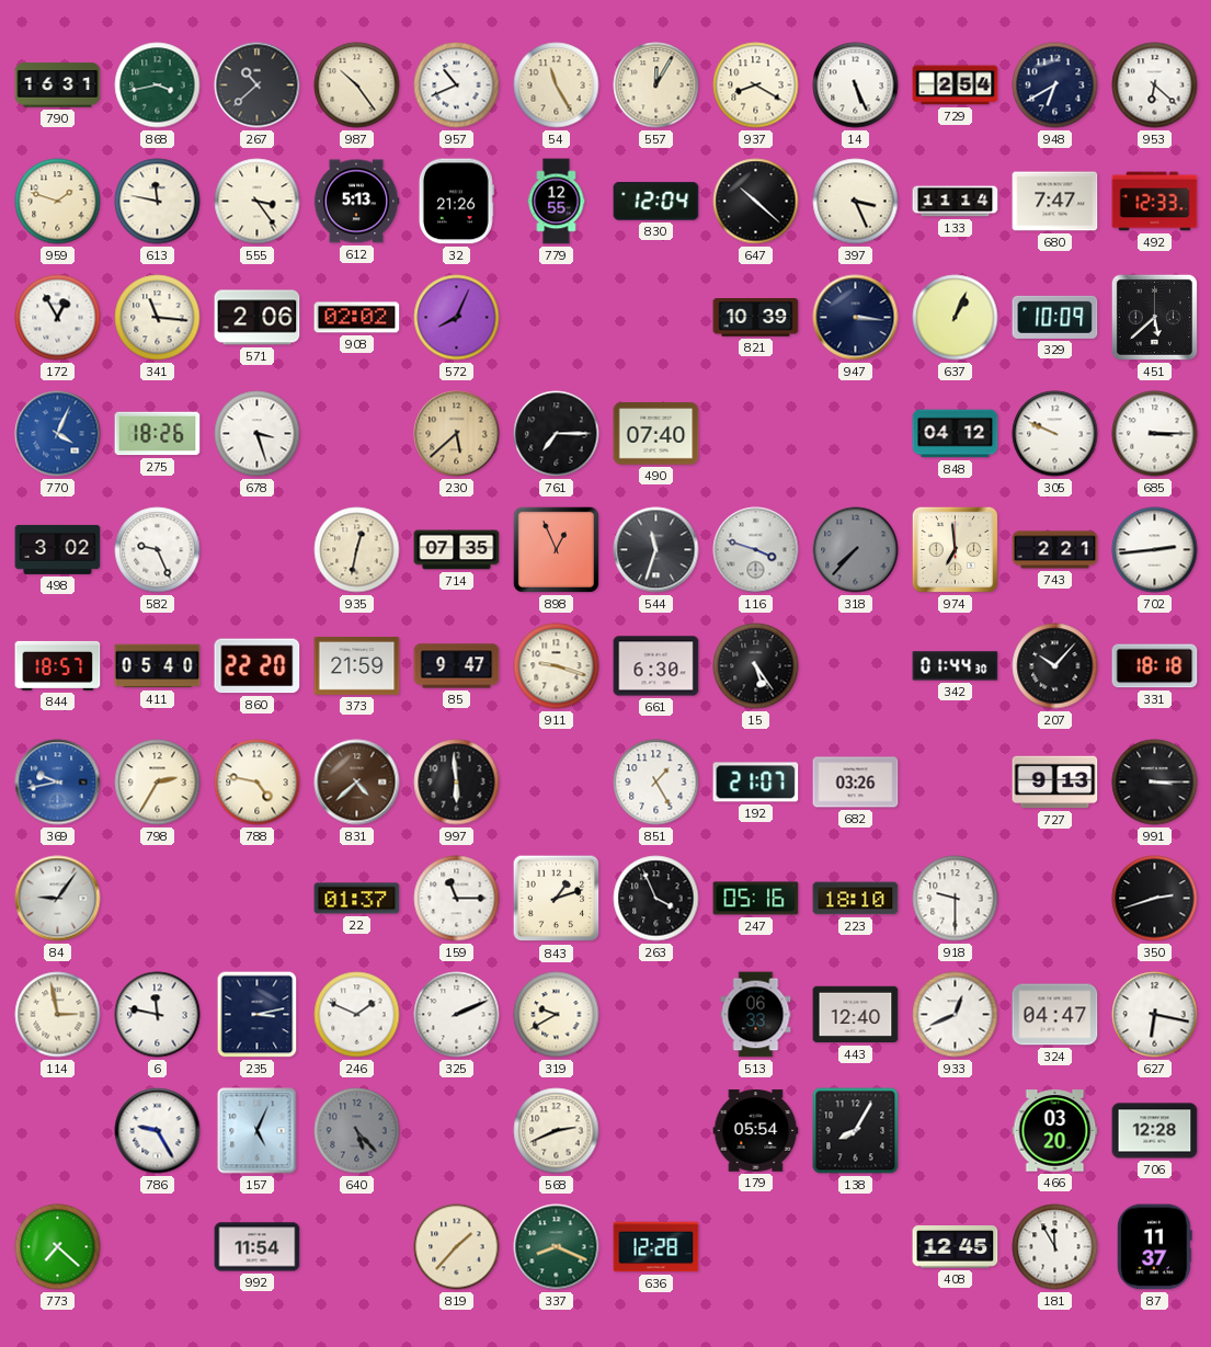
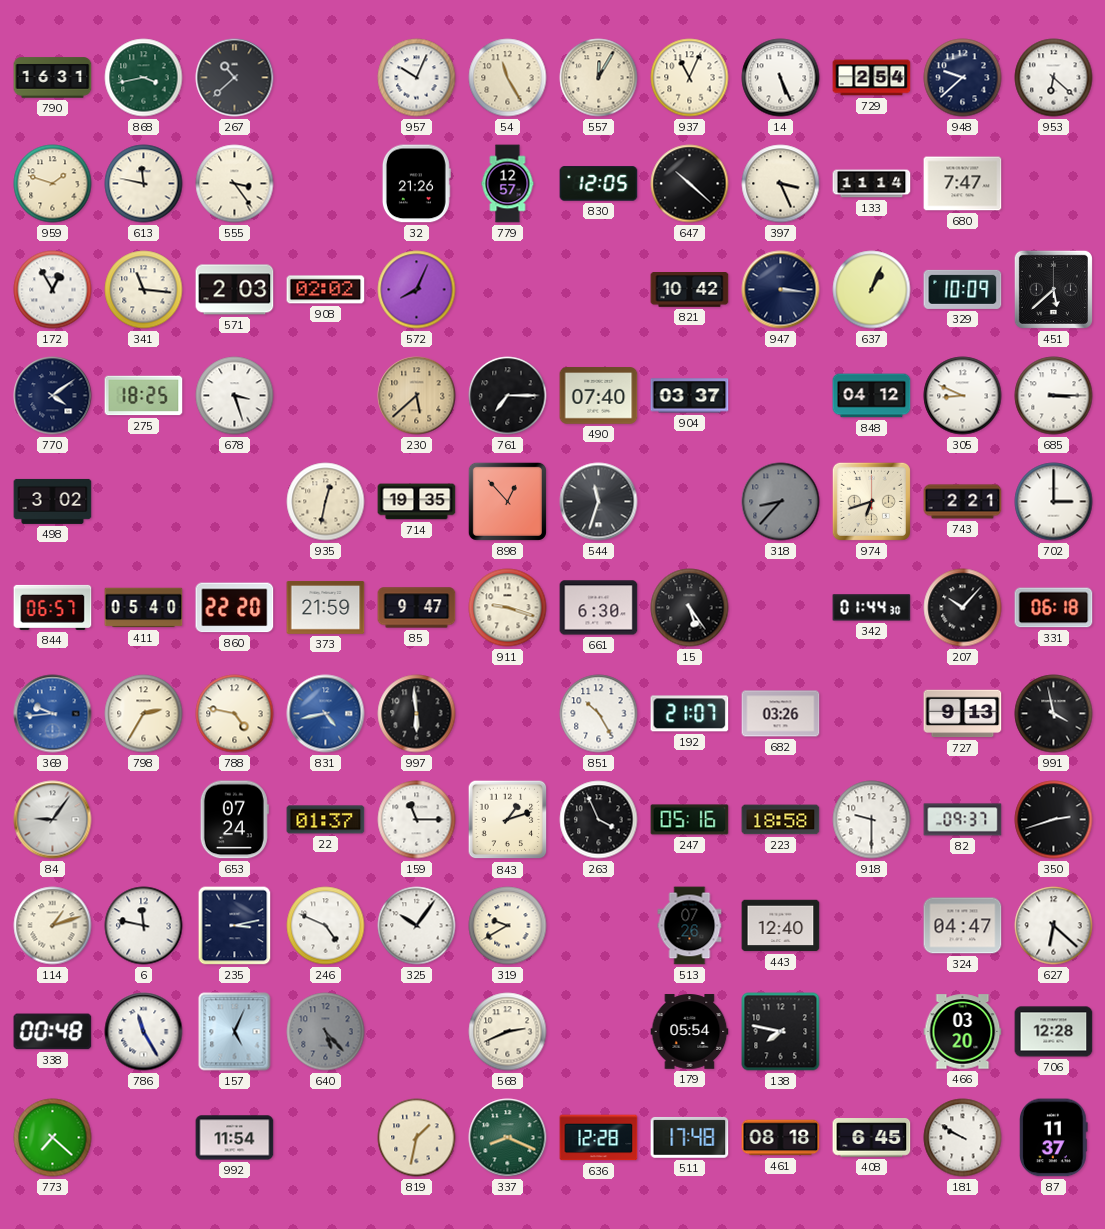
987: 10:24 -> none
957: 10:41 -> 10:04
937: 8:20 -> 11:04
948: 6:40 -> 9:38
612: 5:13 -> none
779: 12:55 -> 12:57
830: 12:04 -> 12:05
492: 12:33 -> none
571: 2:06 -> 2:03
821: 10:39 -> 10:42
770: 4:04 -> 4:09
770 dial: blue -> navy
275: 18:26 -> 18:25
904: none -> 03:37
305: 9:49 -> 8:49
582: 9:26 -> none
714: 07:35 -> 19:35
898: 12:56 -> 12:53
116: 3:48 -> none
318: 7:37 -> 8:37
974: 6:59 -> 6:42
702: 2:44 -> 3:00
844: 18:57 -> 06:57
331: 18:18 -> 06:18
369: 9:43 -> 9:44
831: 4:38 -> 4:43
831 dial: brown -> blue
851: 1:25 -> 10:25
991: 3:15 -> 3:58
653: none -> 07:24
223: 18:10 -> 18:58
82: none -> 09:37
114: 2:58 -> 1:12
246: 1:49 -> 4:49
325: 2:11 -> 10:06
513: 06:33 -> 07:26
933: 12:41 -> none
627: 6:17 -> 6:22
338: none -> 00:48
786: 9:25 -> 11:25
138: 8:05 -> 7:47
819: 1:37 -> 1:32
511: none -> 17:48
461: none -> 08:18
408: 12:45 -> 6:45
181: 11:55 -> 9:50
